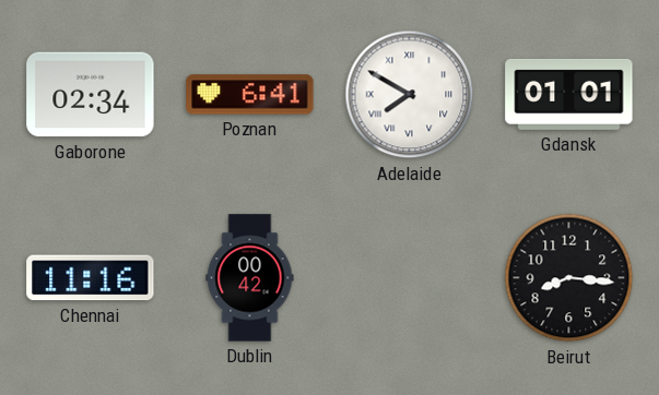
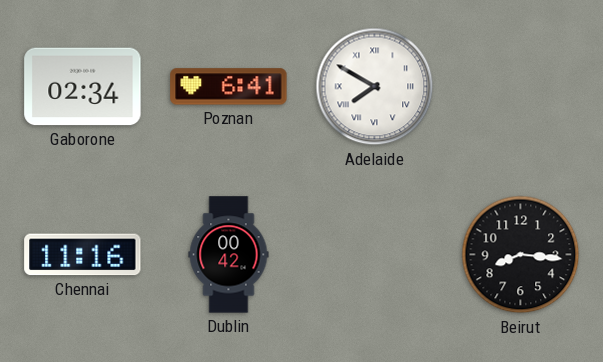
Gdansk: 01:01 -> none
